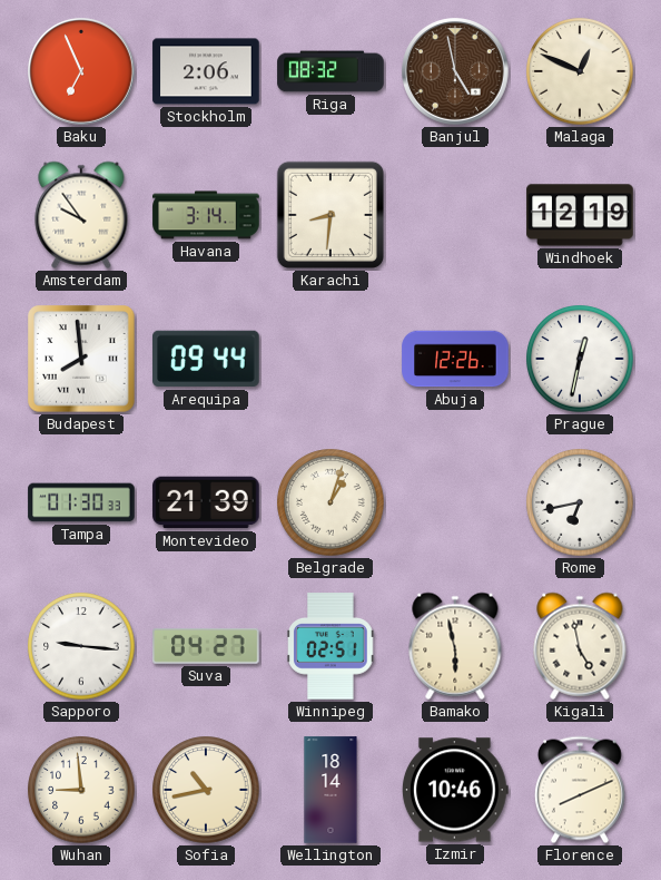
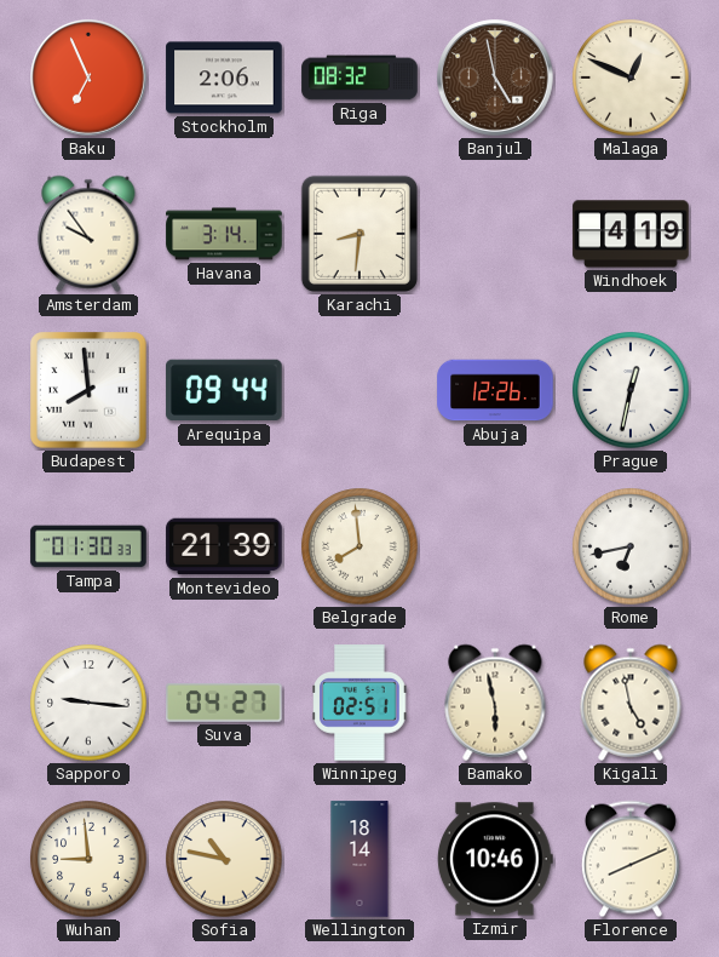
Windhoek: 12:19 -> 4:19
Belgrade: 1:03 -> 7:59
Sofia: 10:43 -> 10:47
